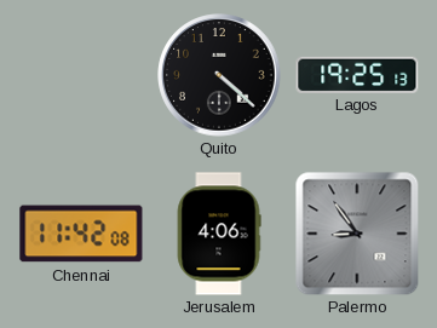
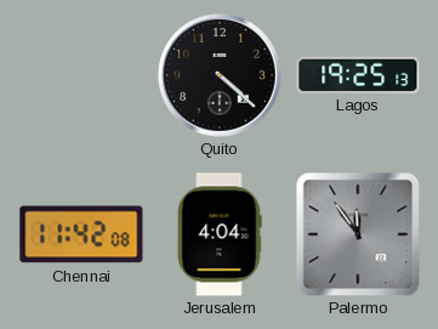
Jerusalem: 4:06 -> 4:04
Palermo: 8:54 -> 11:54
